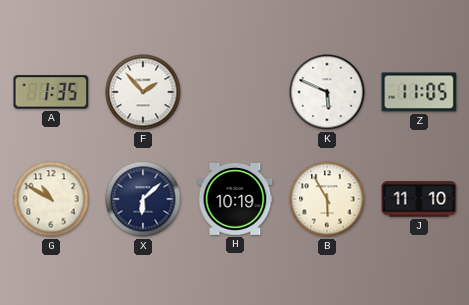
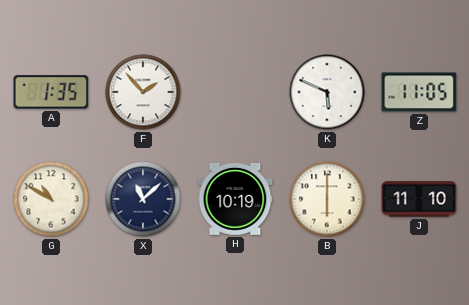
X: 6:08 -> 11:08
B: 5:55 -> 6:00
